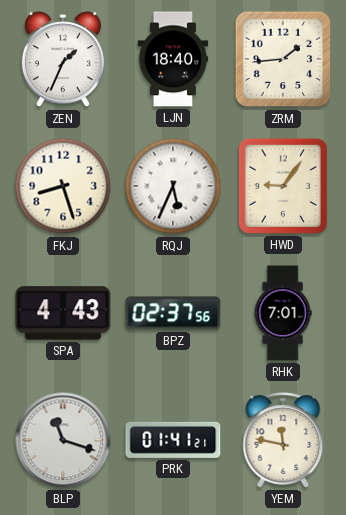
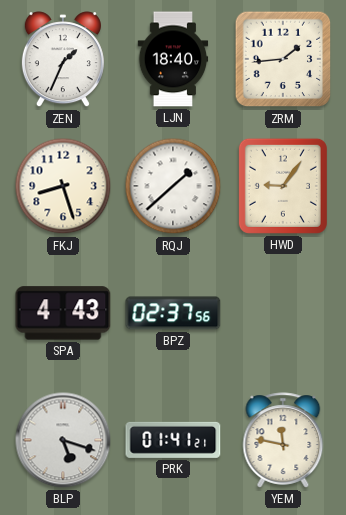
RQJ: 5:34 -> 1:38
RHK: 7:01 -> none
BLP: 11:18 -> 5:18
